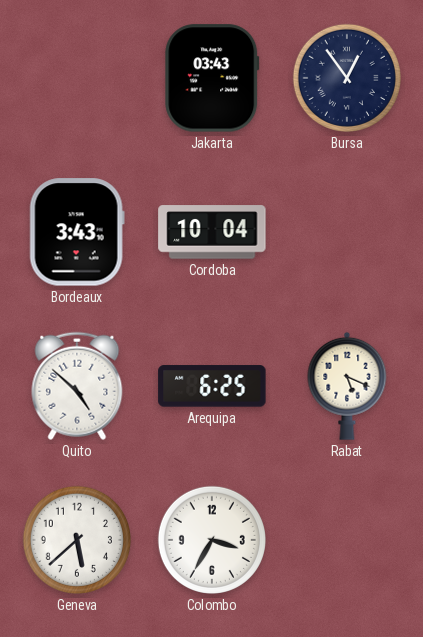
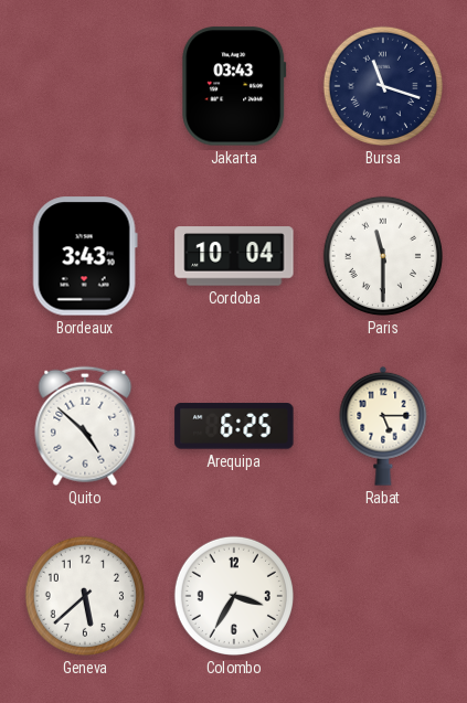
Bursa: 12:54 -> 11:18
Paris: none -> 11:30
Rabat: 5:19 -> 5:15
